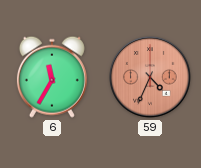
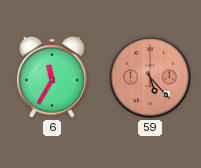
59: 4:34 -> 5:23
